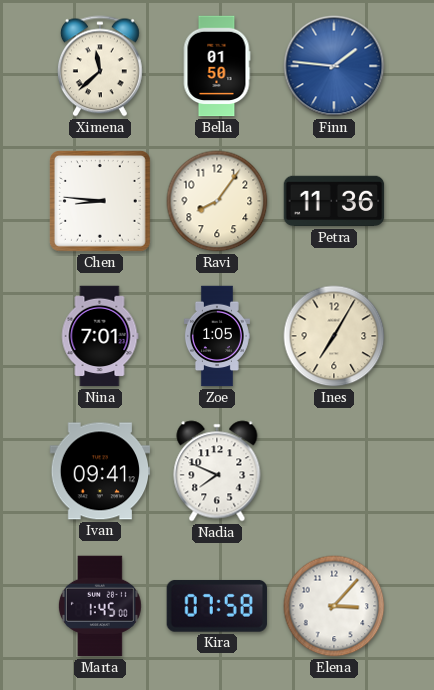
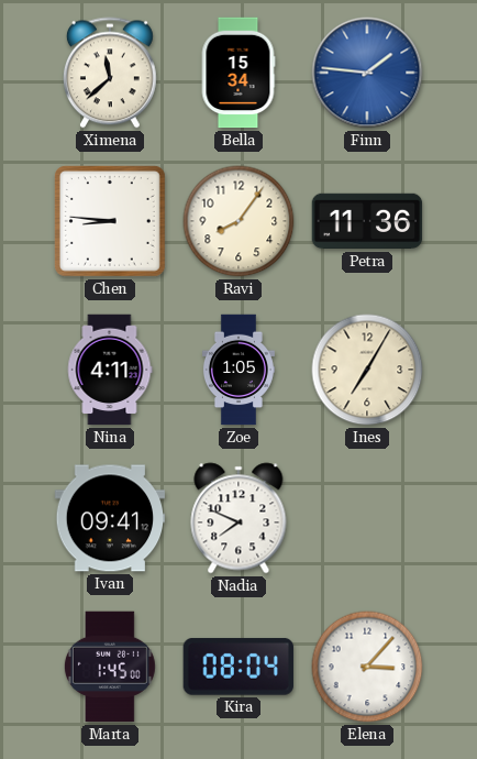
Bella: 01:50 -> 15:34
Nina: 7:01 -> 4:11
Kira: 07:58 -> 08:04
